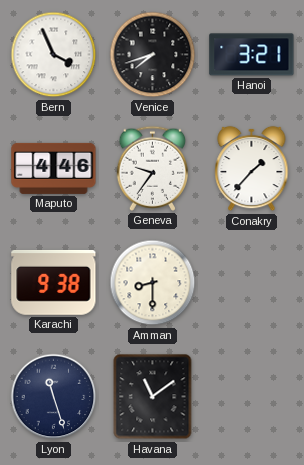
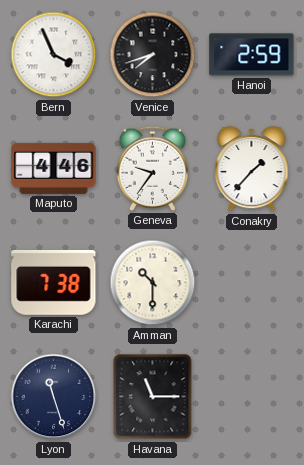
Hanoi: 3:21 -> 2:59
Karachi: 9:38 -> 7:38
Amman: 8:30 -> 10:30
Havana: 11:09 -> 11:15
